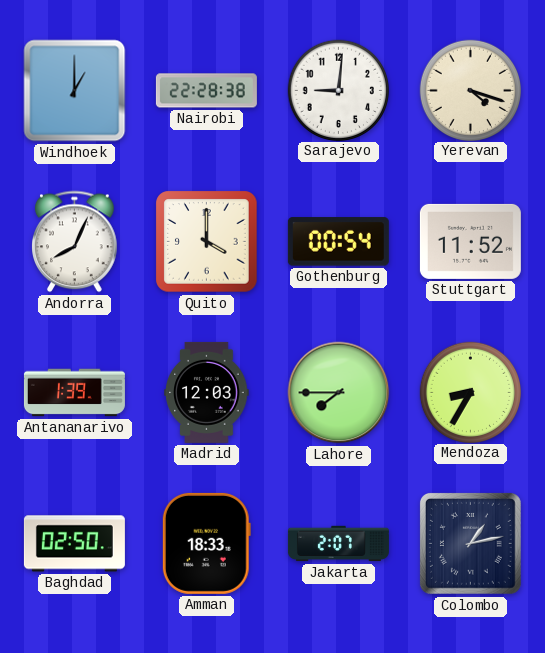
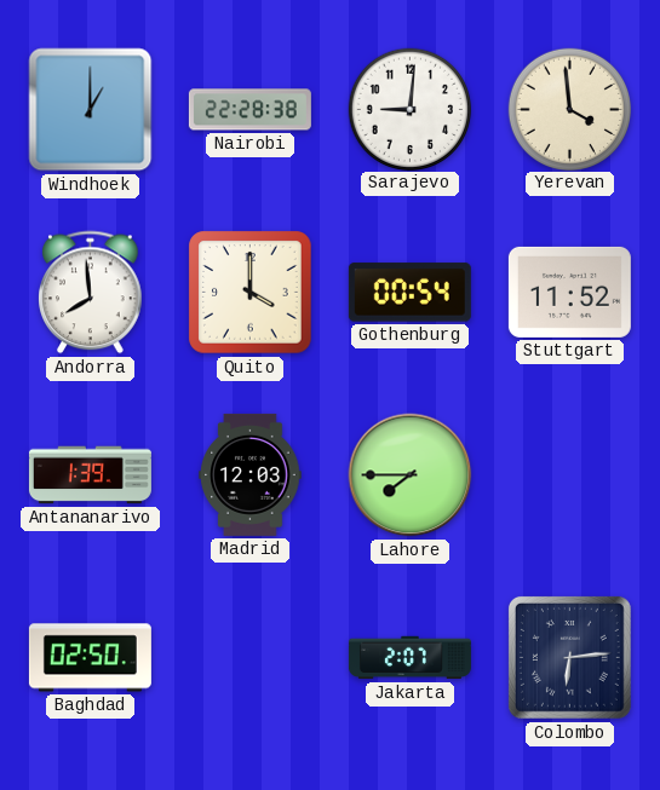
Yerevan: 4:18 -> 3:59
Andorra: 8:04 -> 7:59
Mendoza: 8:35 -> none
Amman: 18:33 -> none
Colombo: 1:13 -> 6:14
